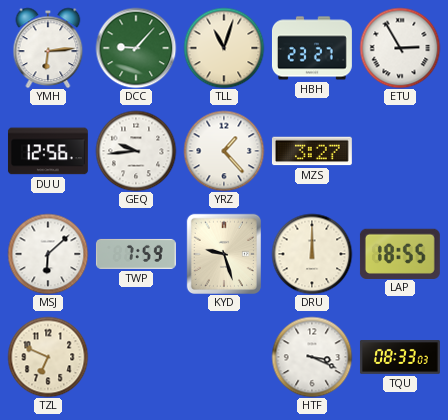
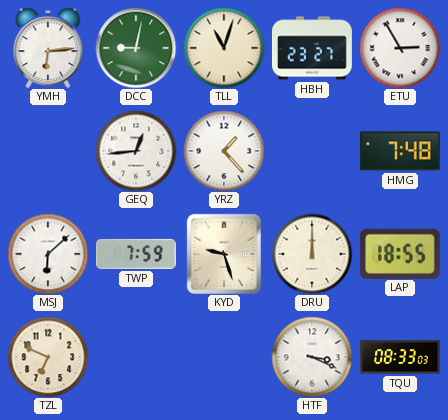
DCC: 9:07 -> 9:02
DUU: 12:56 -> none
GEQ: 9:44 -> 12:44
MZS: 3:27 -> none
HMG: none -> 7:48
